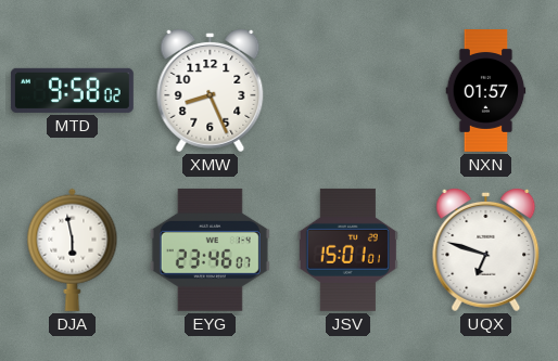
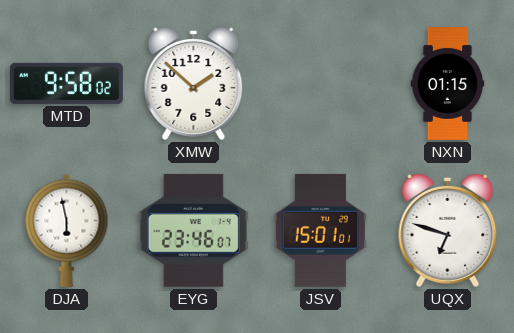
XMW: 8:26 -> 1:52
NXN: 01:57 -> 01:15
